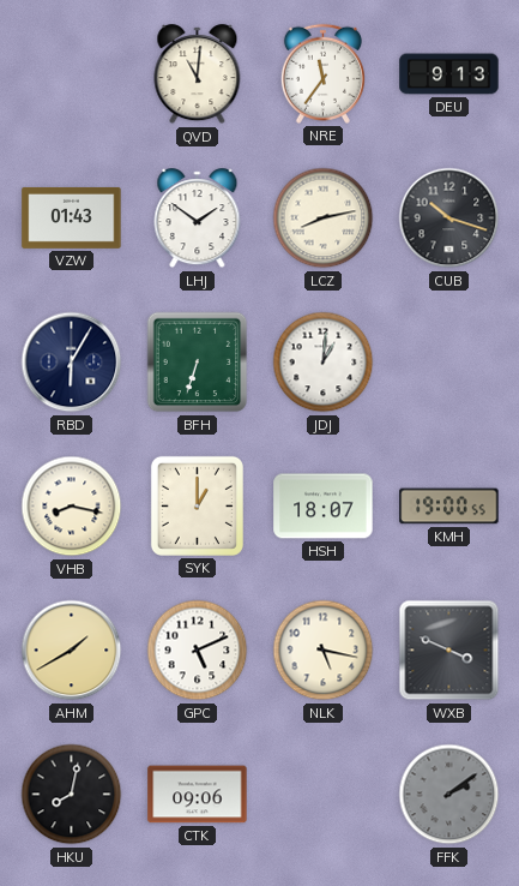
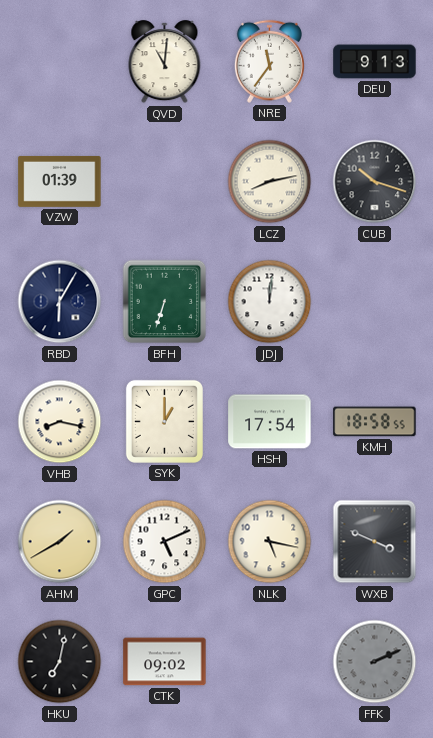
VZW: 01:43 -> 01:39
LHJ: 1:51 -> none
JDJ: 1:01 -> 12:01
HSH: 18:07 -> 17:54
KMH: 19:00 -> 18:58
HKU: 8:02 -> 7:02
CTK: 09:06 -> 09:02
FFK: 2:09 -> 2:11
